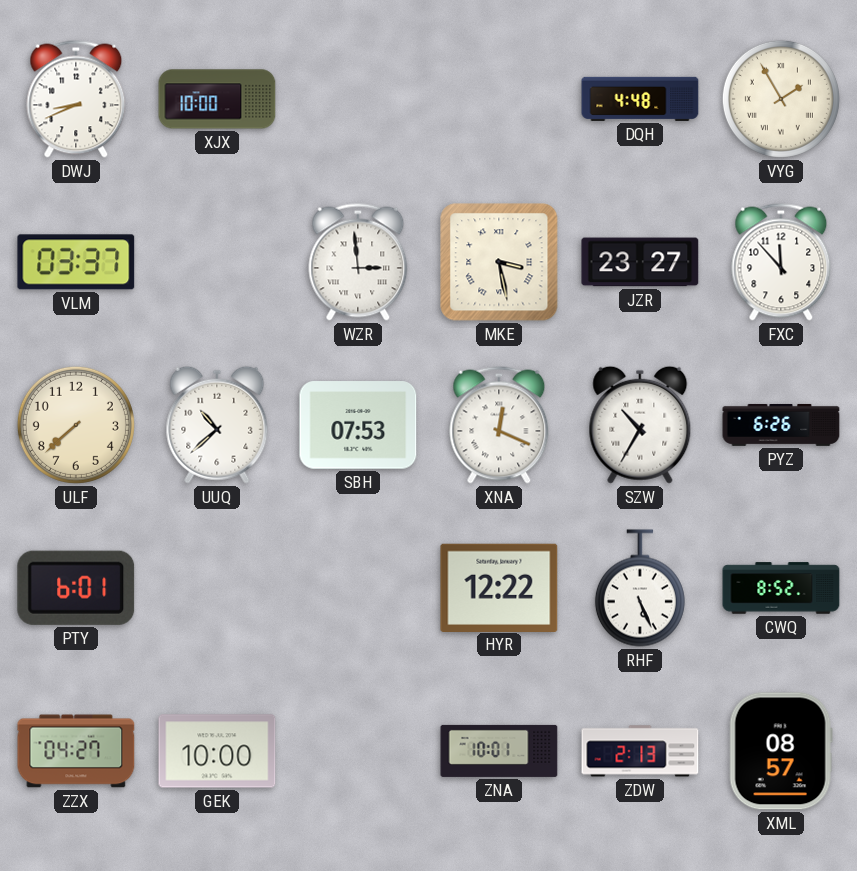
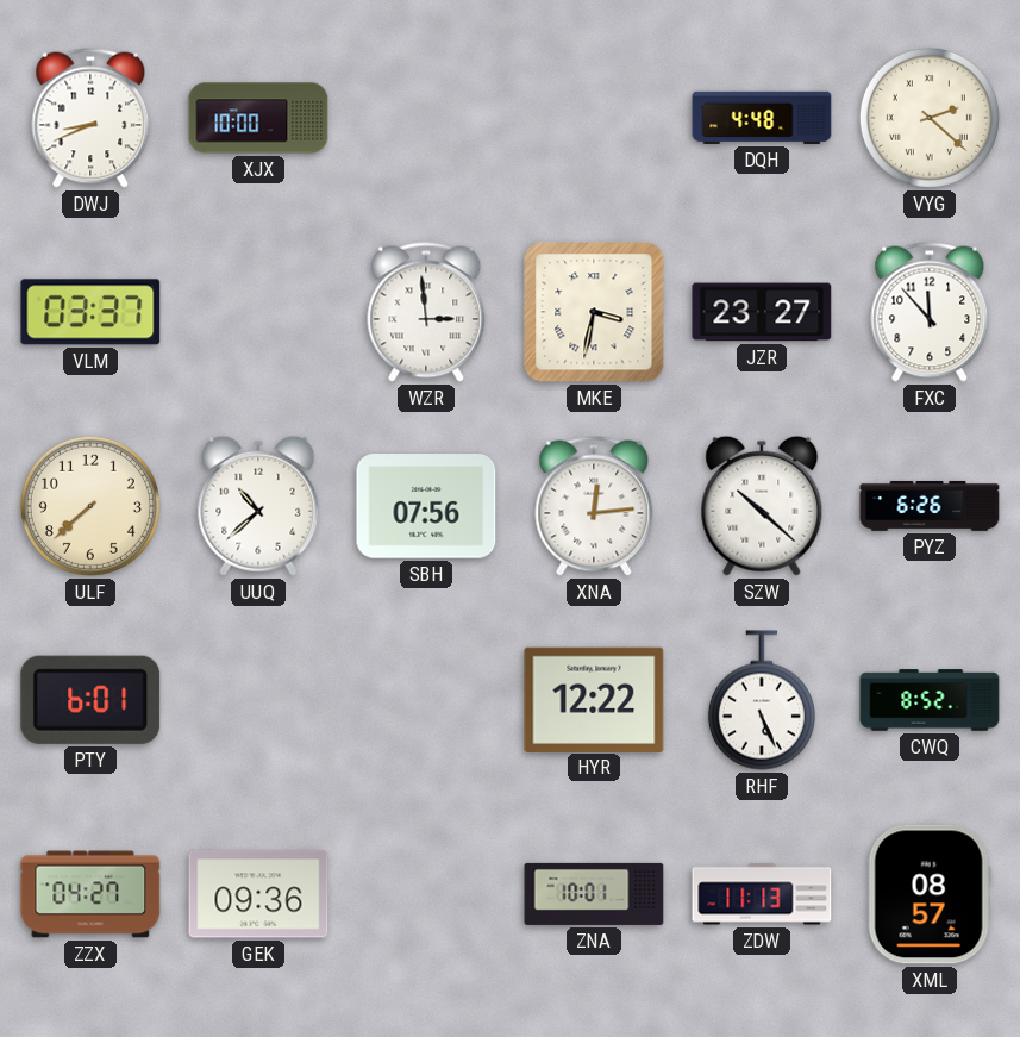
VYG: 1:55 -> 2:22
MKE: 3:28 -> 3:32
SBH: 07:53 -> 07:56
XNA: 12:19 -> 12:14
SZW: 10:35 -> 10:22
GEK: 10:00 -> 09:36
ZDW: 2:13 -> 11:13
